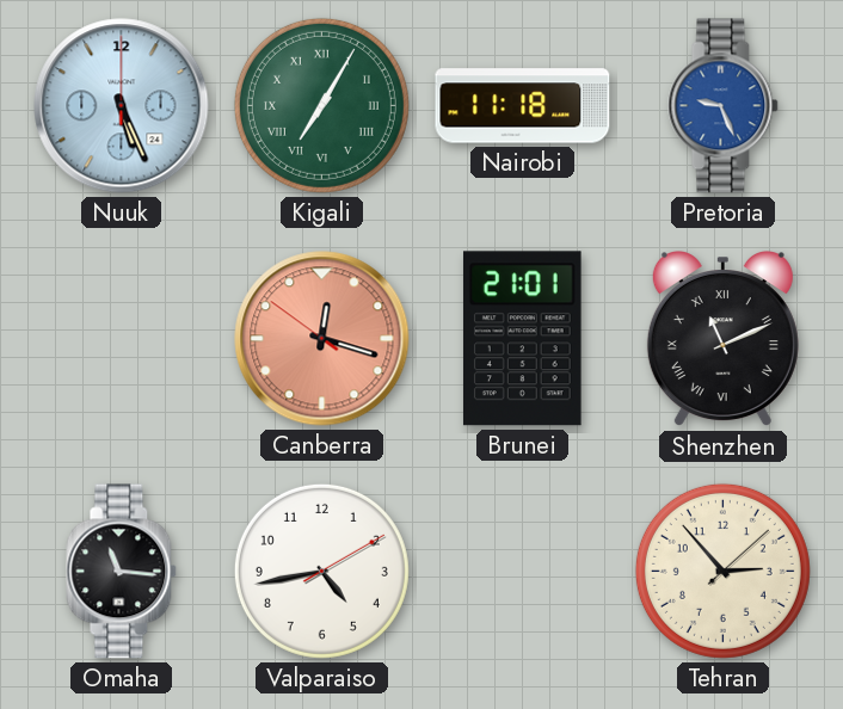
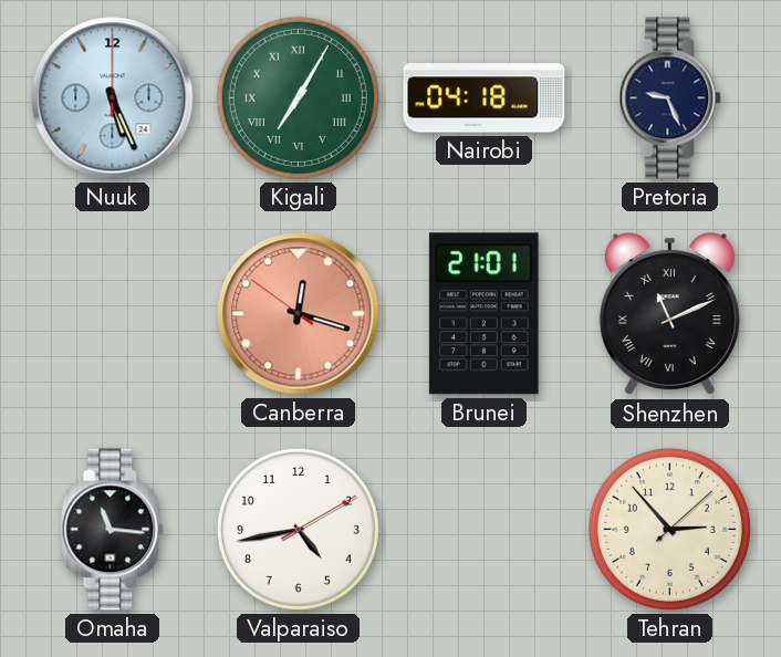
Nairobi: 11:18 -> 04:18
Pretoria dial: blue -> navy
